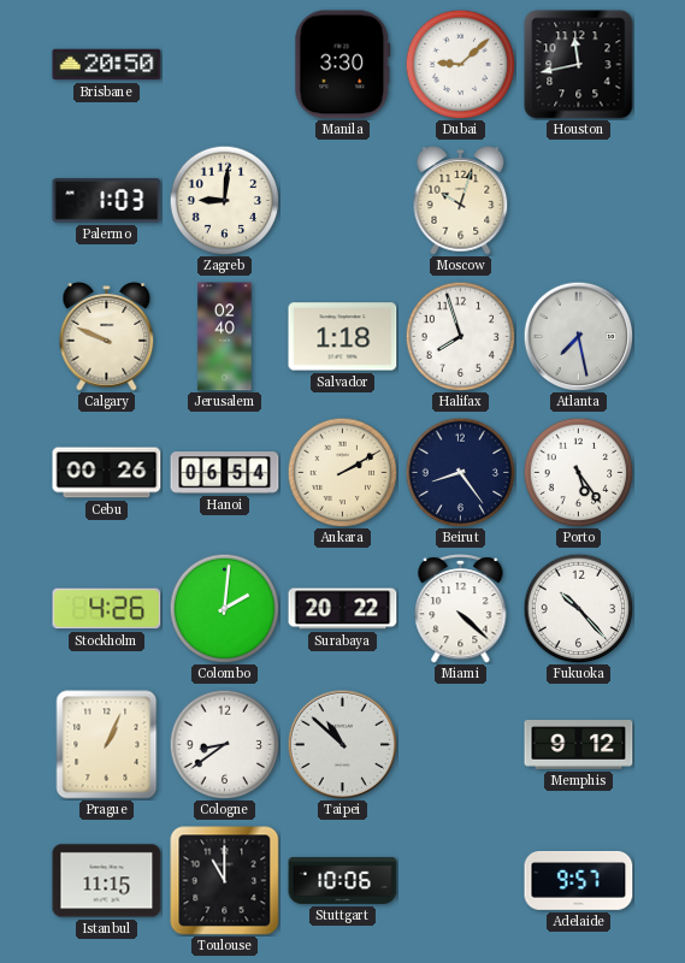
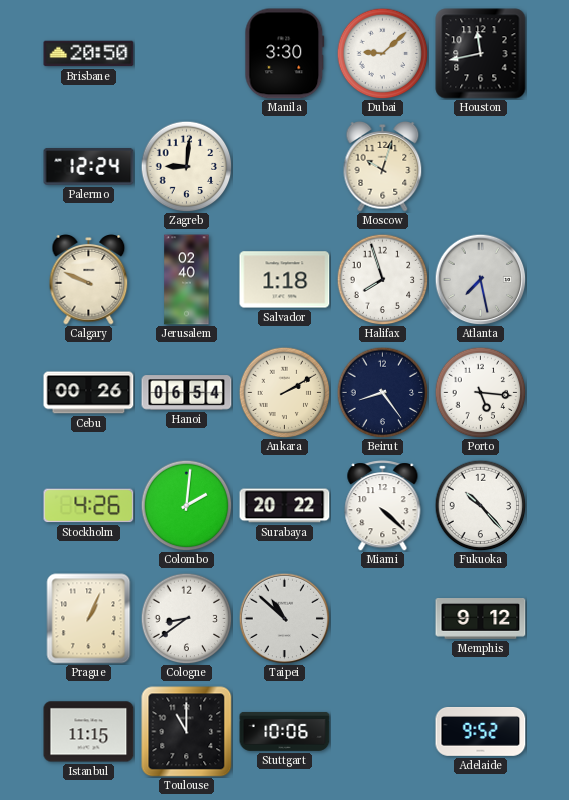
Palermo: 1:03 -> 12:24
Porto: 5:24 -> 5:16
Adelaide: 9:57 -> 9:52
